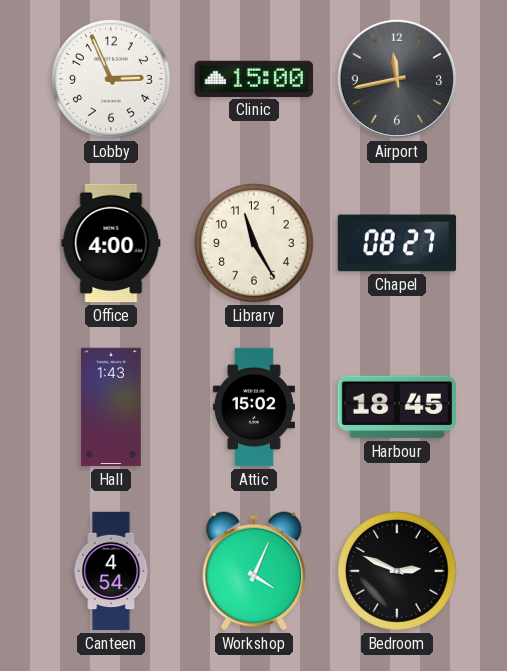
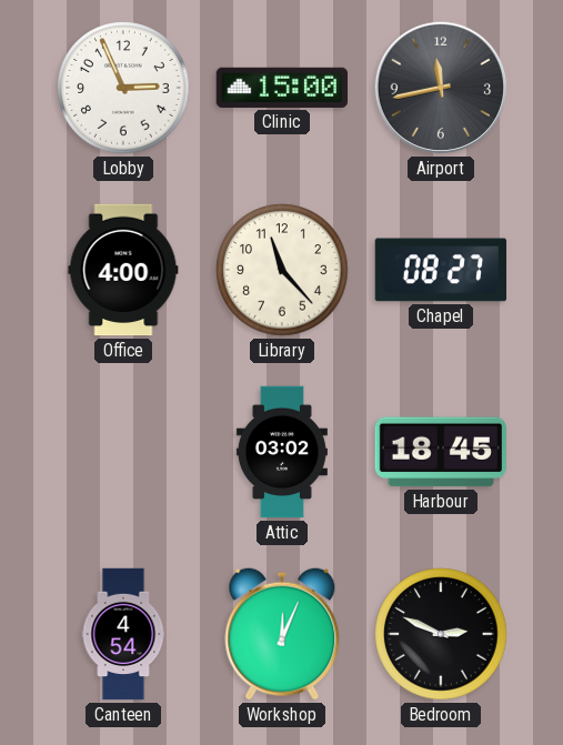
Library: 11:25 -> 11:23
Hall: 1:43 -> none
Attic: 15:02 -> 03:02
Workshop: 4:04 -> 12:04
